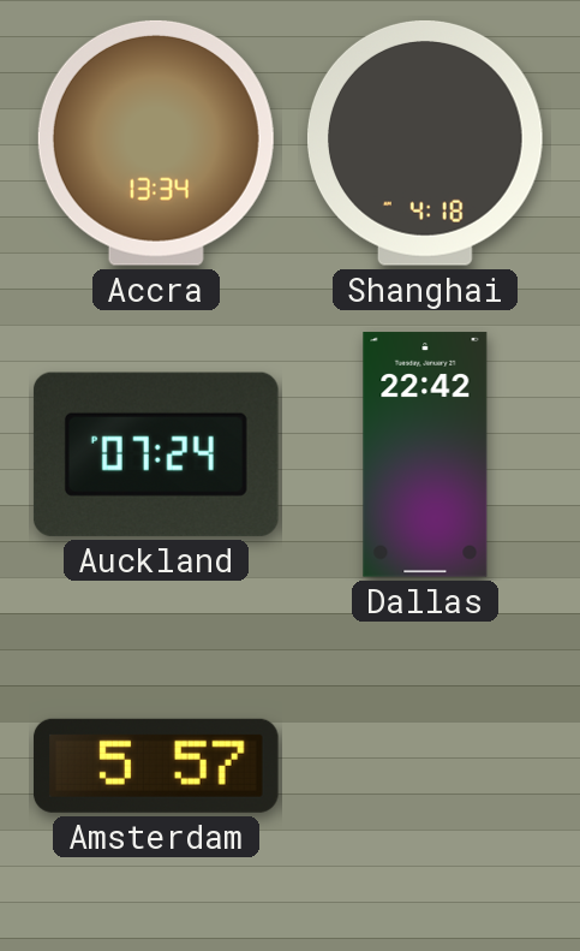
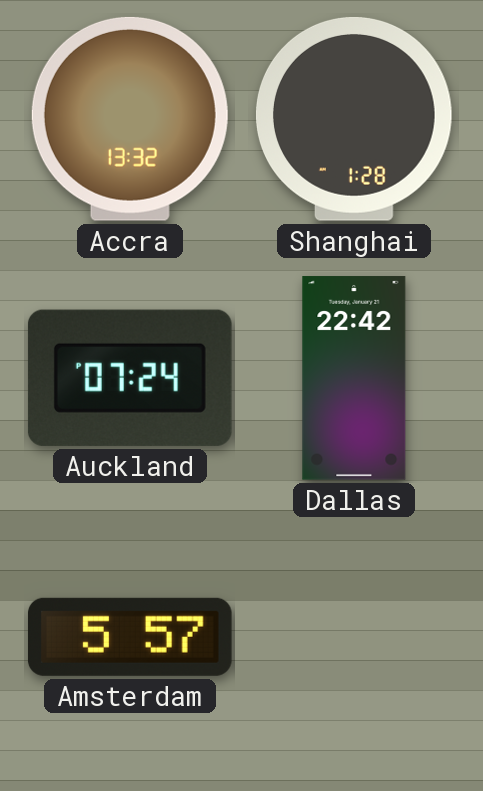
Accra: 13:34 -> 13:32
Shanghai: 4:18 -> 1:28
